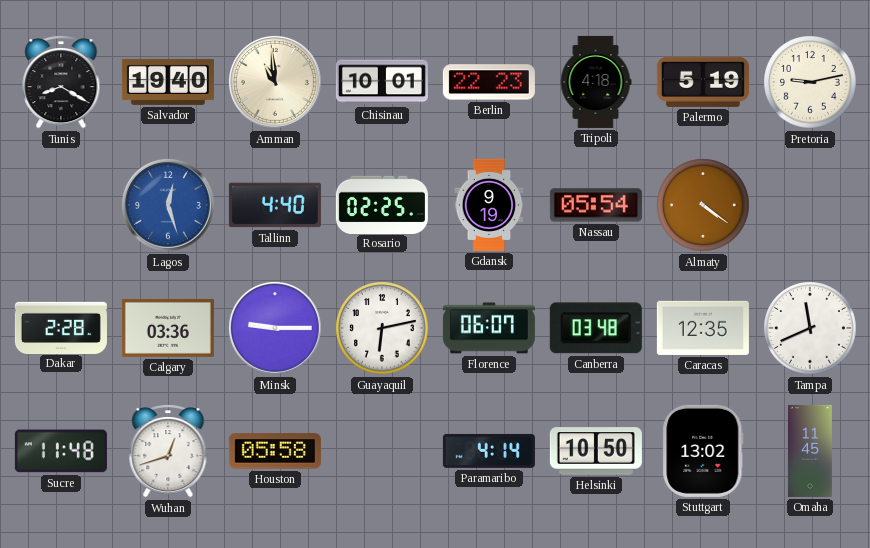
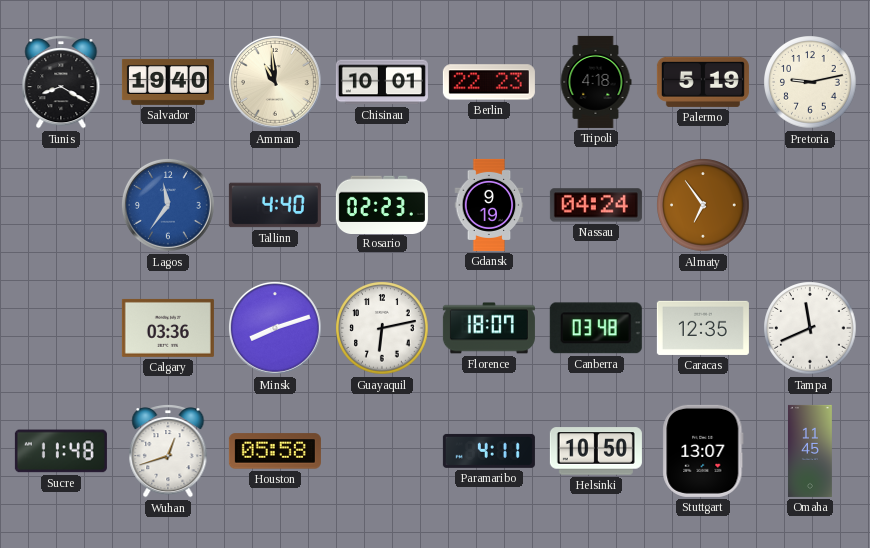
Lagos: 12:27 -> 11:36
Rosario: 02:25 -> 02:23
Nassau: 05:54 -> 04:24
Almaty: 4:21 -> 6:54
Dakar: 2:28 -> none
Minsk: 9:15 -> 8:12
Florence: 06:07 -> 18:07
Paramaribo: 4:14 -> 4:11
Stuttgart: 13:02 -> 13:07
